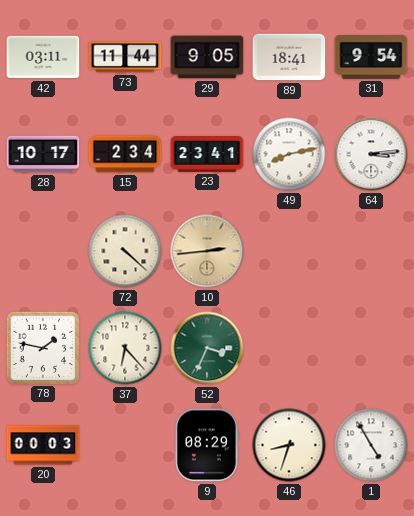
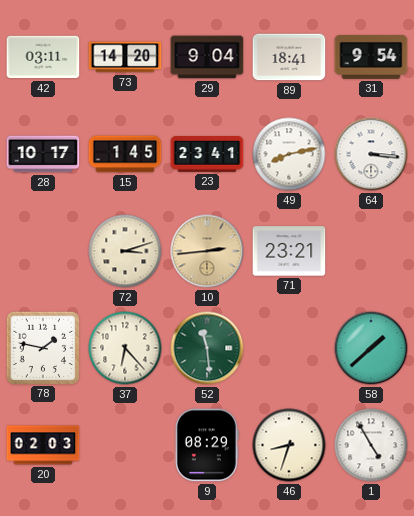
73: 11:44 -> 14:20
29: 9:05 -> 9:04
15: 2:34 -> 1:45
64: 3:14 -> 3:16
72: 4:22 -> 3:12
71: none -> 23:21
52: 3:34 -> 11:29
58: none -> 1:38
20: 00:03 -> 02:03
